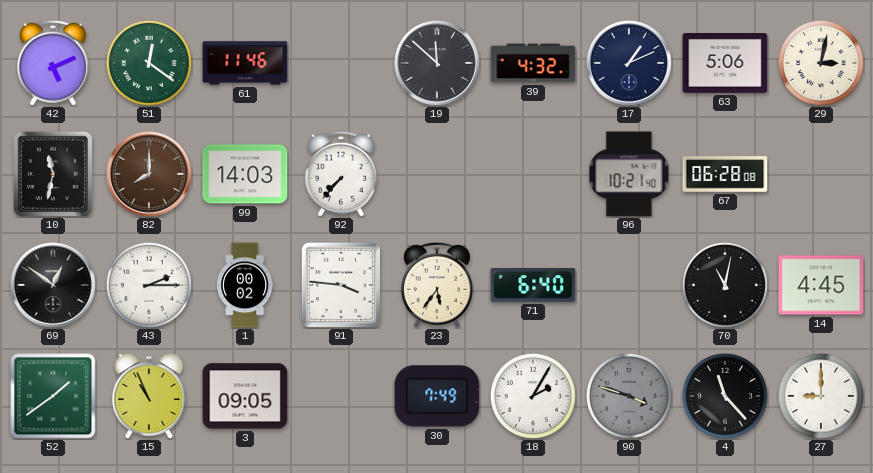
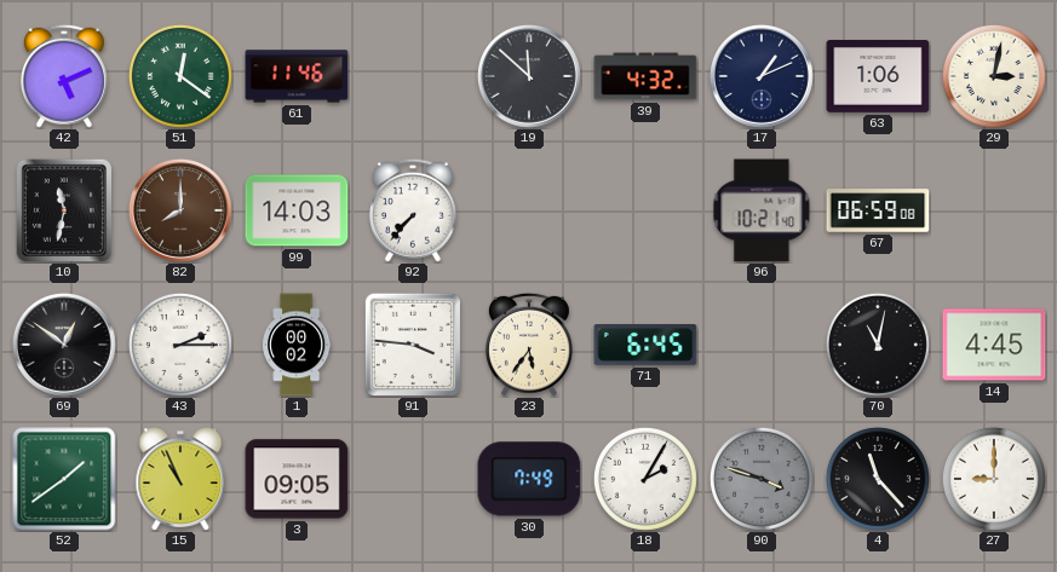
63: 5:06 -> 1:06
67: 06:28 -> 06:59
71: 6:40 -> 6:45
